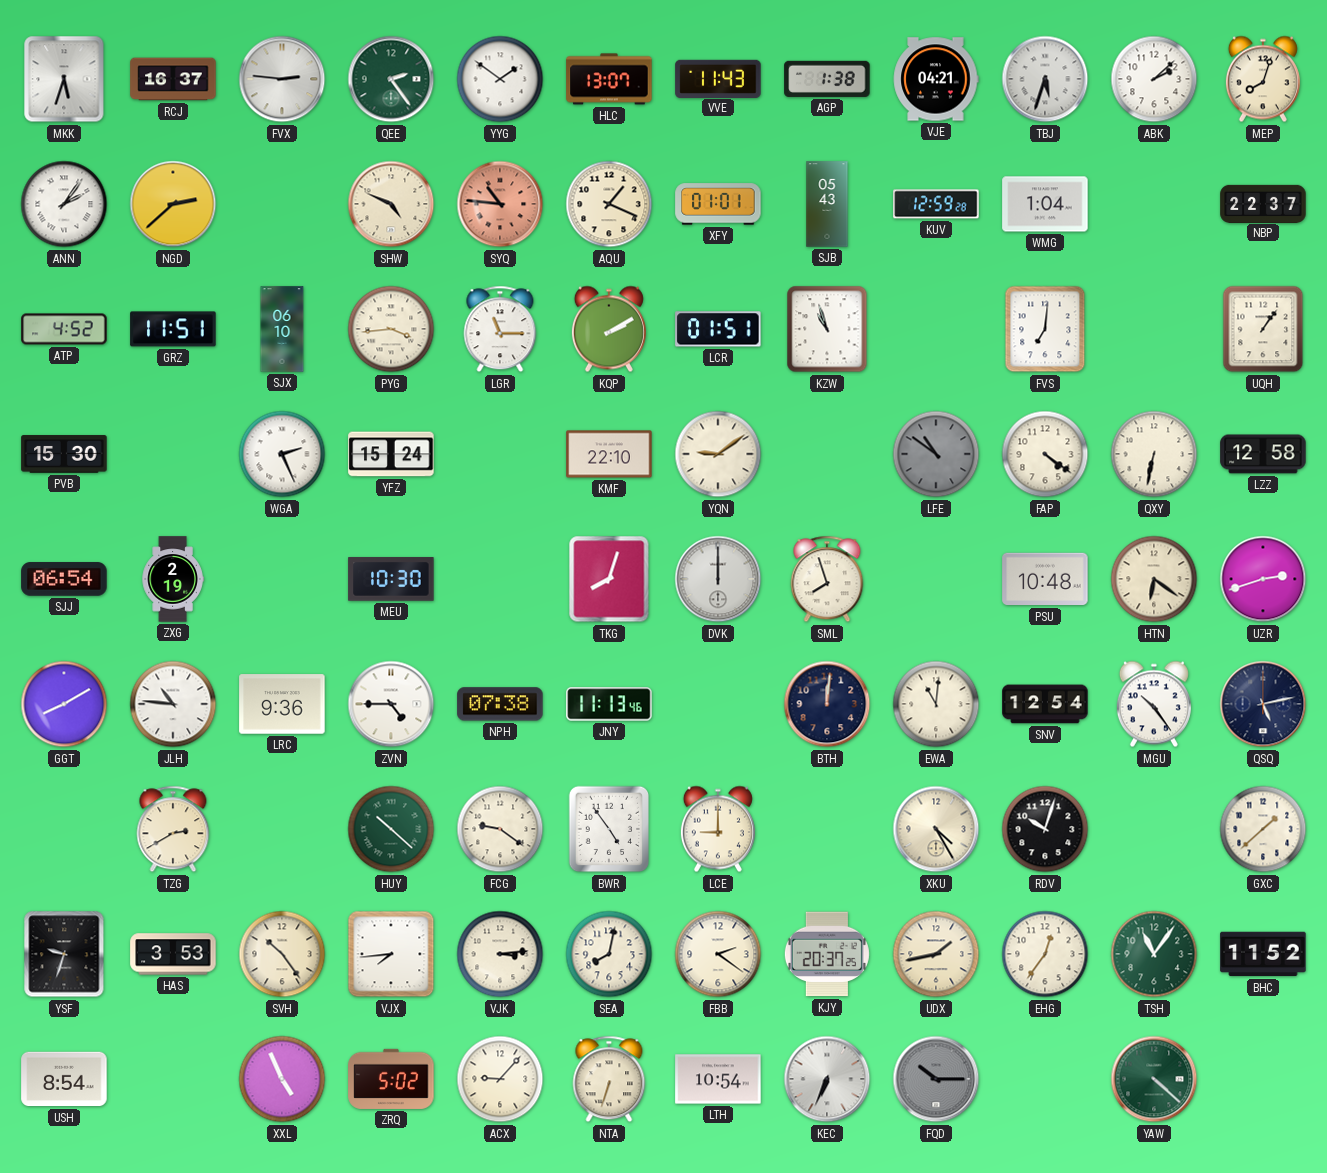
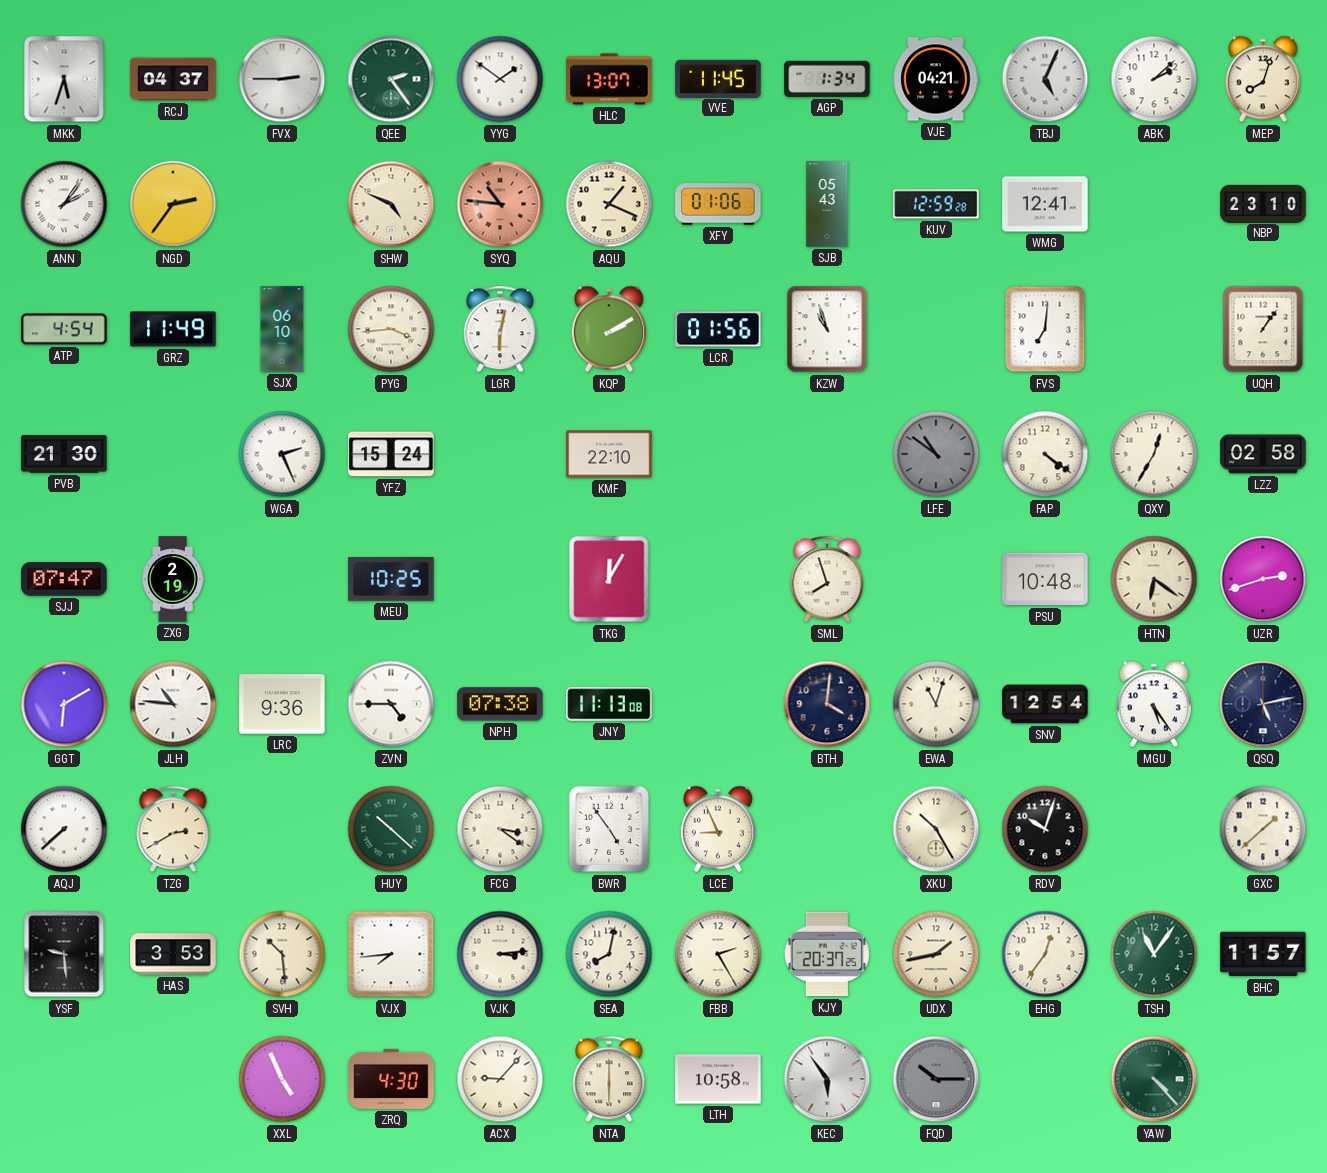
RCJ: 16:37 -> 04:37
FVX: 2:46 -> 2:45
VVE: 11:43 -> 11:45
AGP: 1:38 -> 1:34
TBJ: 5:33 -> 5:04
NGD: 2:38 -> 2:36
XFY: 01:01 -> 01:06
WMG: 1:04 -> 12:41
NBP: 22:37 -> 23:10
ATP: 4:52 -> 4:54
GRZ: 11:51 -> 11:49
LGR: 11:15 -> 6:02
LCR: 01:51 -> 01:56
PVB: 15:30 -> 21:30
YQN: 9:09 -> none
QXY: 6:32 -> 12:35
LZZ: 12:58 -> 02:58
SJJ: 06:54 -> 07:47
MEU: 10:30 -> 10:25
TKG: 8:03 -> 12:05
DVK: 12:00 -> none
GGT: 8:10 -> 6:10
JNY: 11:13:46 -> 11:13:08
BTH: 12:01 -> 4:01
EWA: 11:01 -> 11:03
MGU: 10:24 -> 5:24
AQJ: none -> 7:38
FCG: 9:21 -> 3:21
LCE: 9:00 -> 8:56
XKU: 4:25 -> 10:25
YSF: 9:33 -> 9:29
SVH: 10:24 -> 10:29
FBB: 2:21 -> 2:25
BHC: 11:52 -> 11:57
USH: 8:54 -> none
ZRQ: 5:02 -> 4:30
NTA: 6:33 -> 6:00
LTH: 10:54 -> 10:58
KEC: 6:34 -> 5:54
YAW: 4:22 -> 4:23
